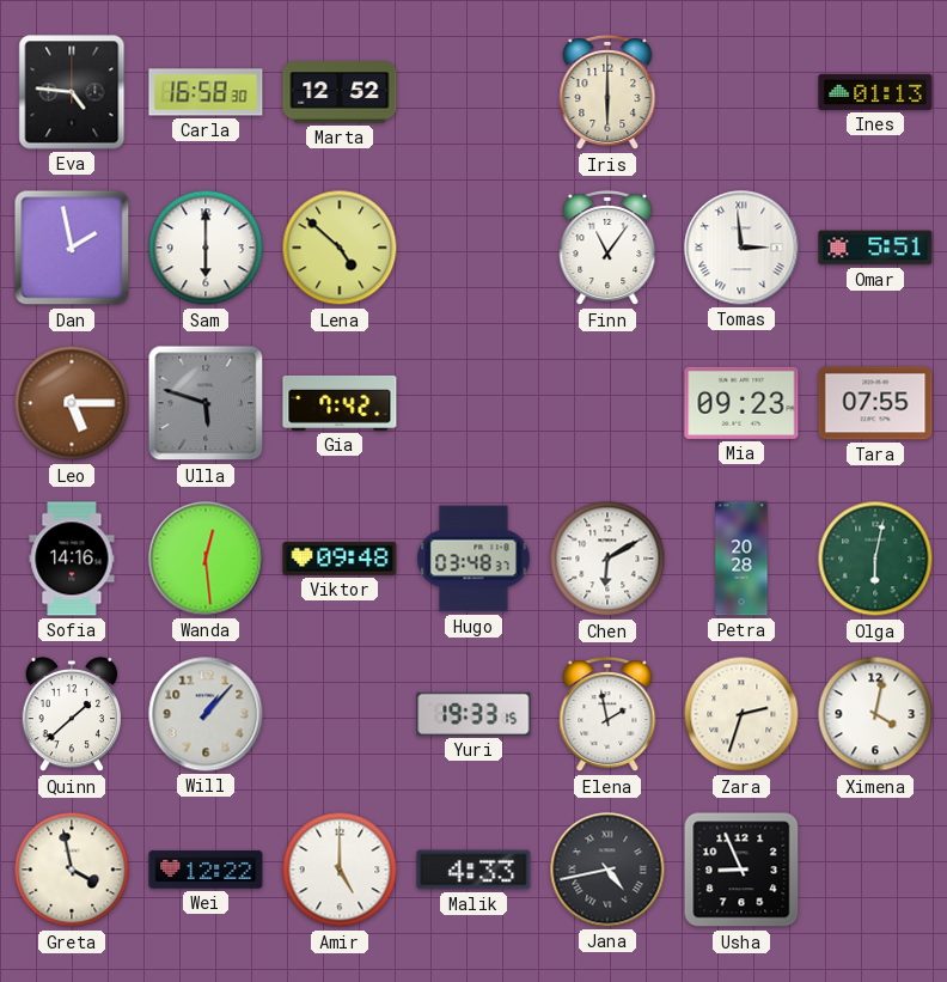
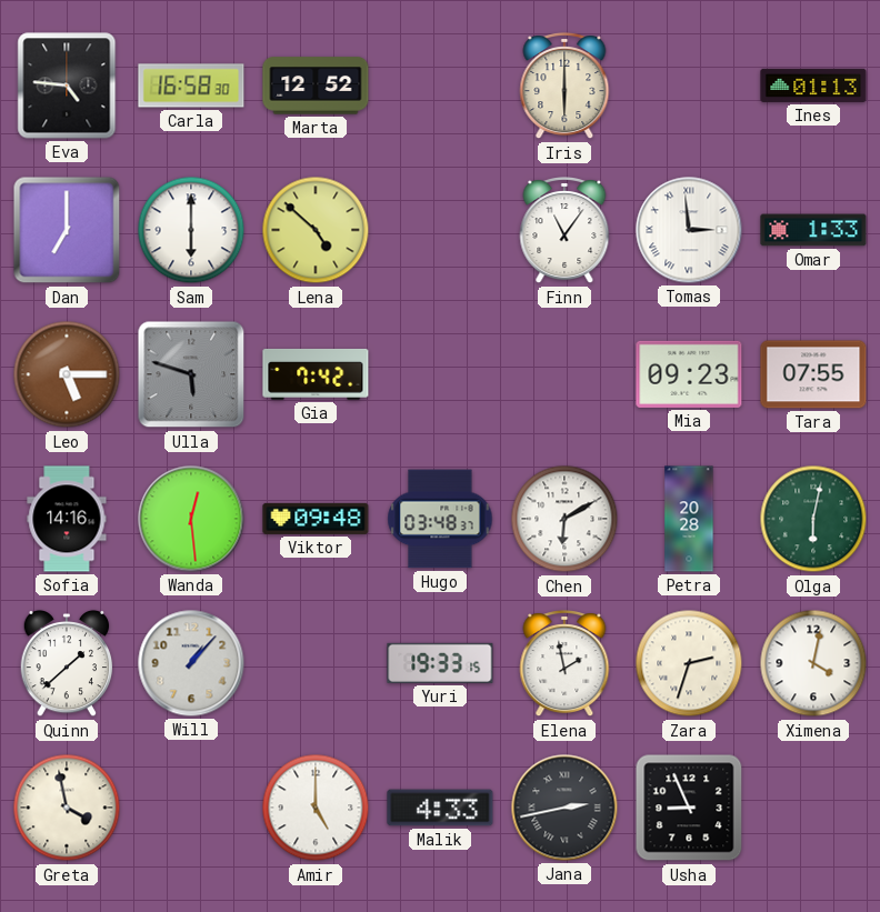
Dan: 1:58 -> 7:00
Omar: 5:51 -> 1:33
Wei: 12:22 -> none
Jana: 4:43 -> 2:43
